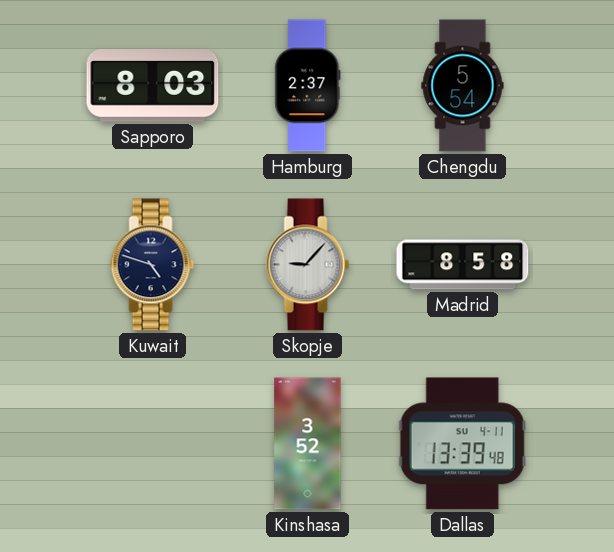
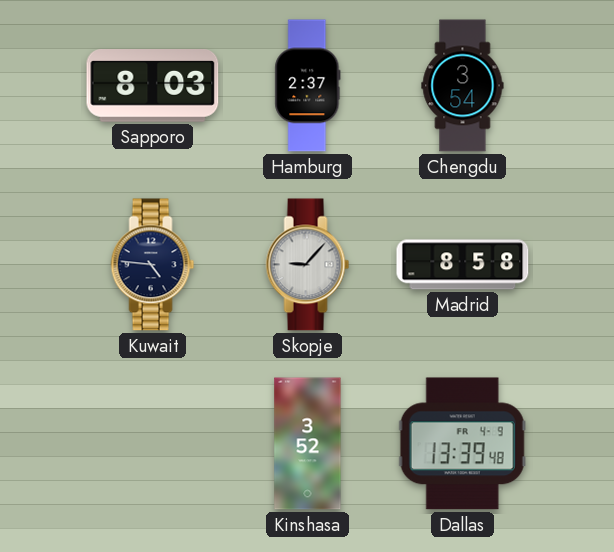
Chengdu: 5:54 -> 3:54
Kuwait: 4:48 -> 4:46
Dallas date: SU 4-11 -> FR 4-9
